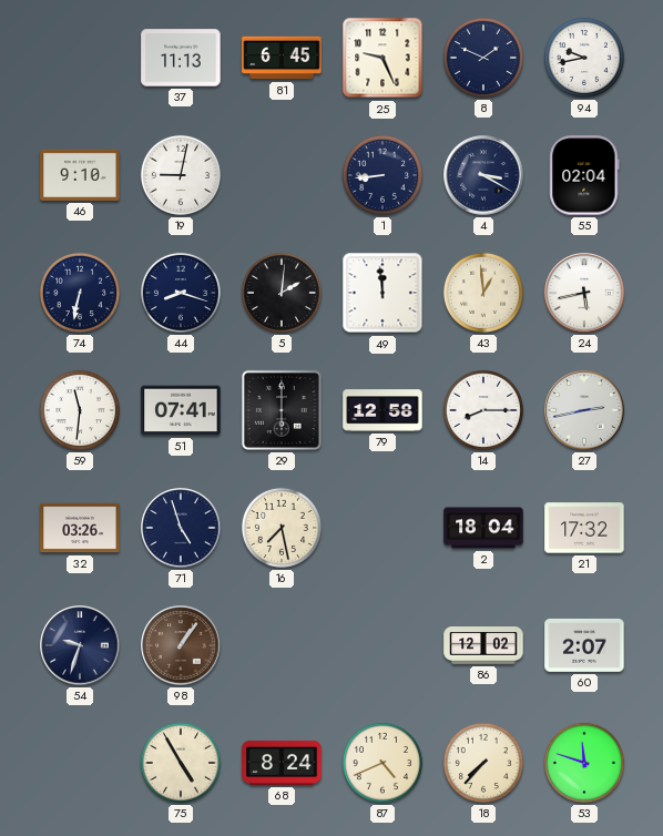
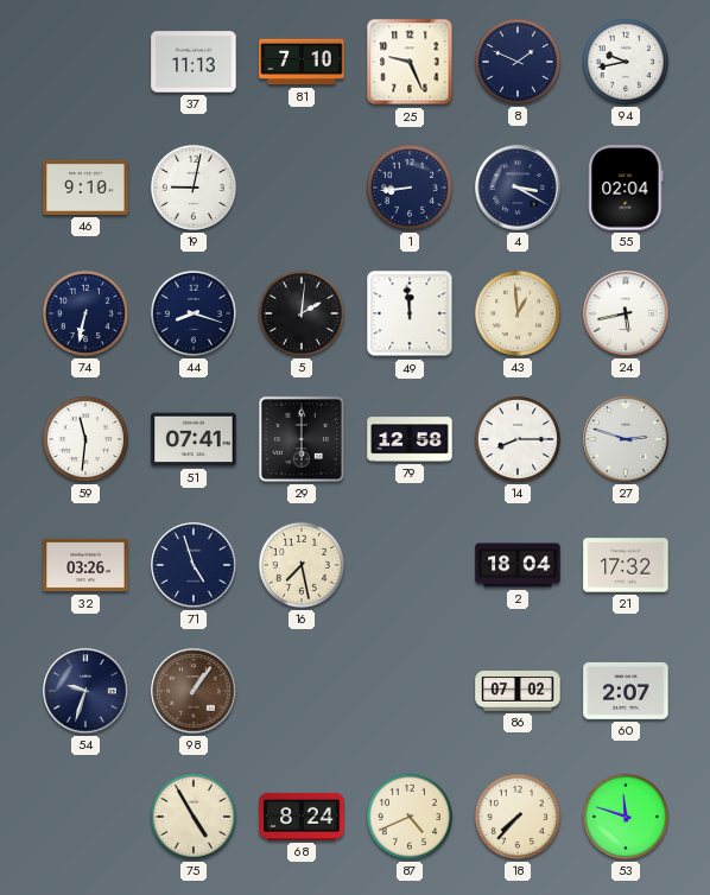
81: 6:45 -> 7:10
27: 2:43 -> 2:48
86: 12:02 -> 07:02
